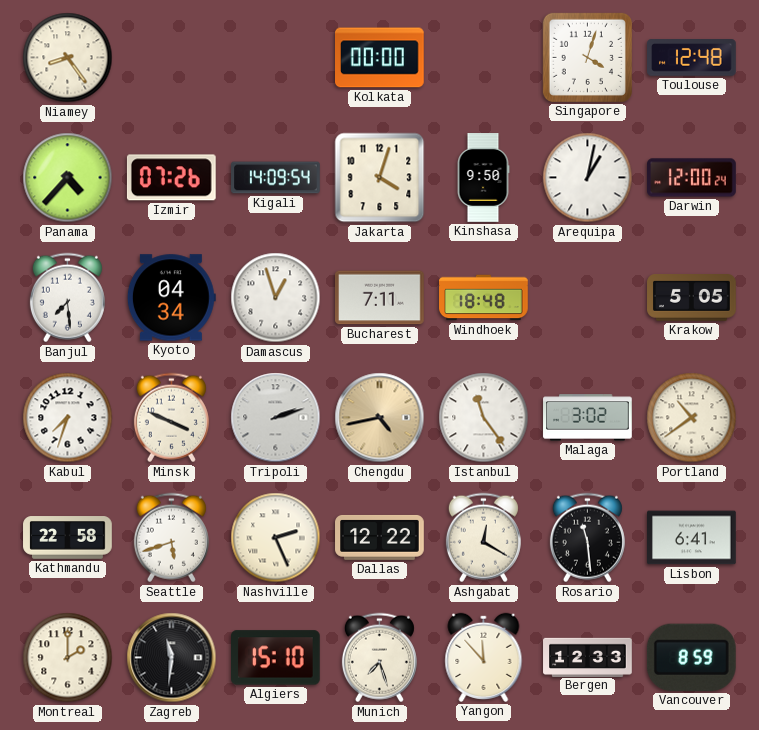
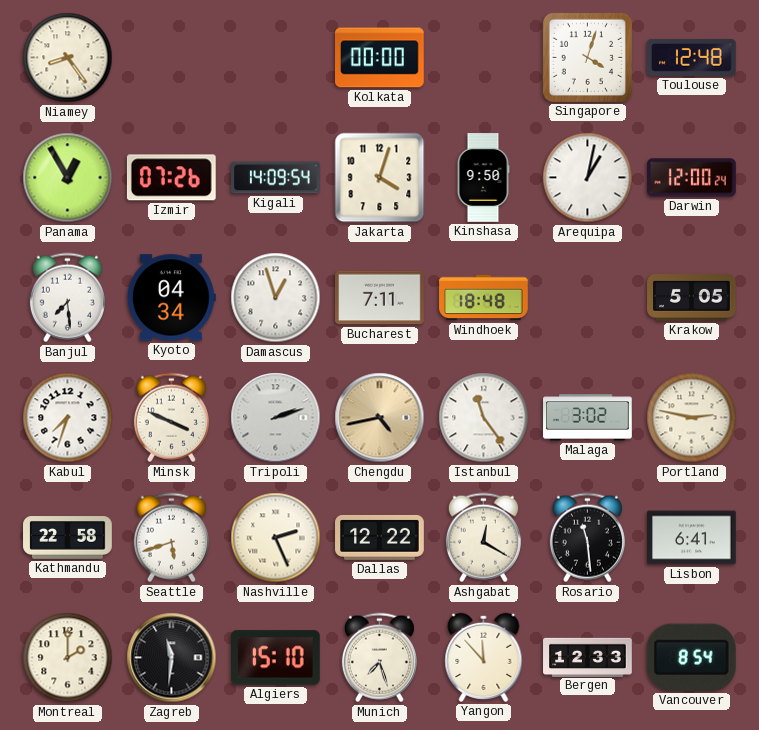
Panama: 4:37 -> 12:55
Portland: 10:39 -> 2:47
Vancouver: 8:59 -> 8:54
